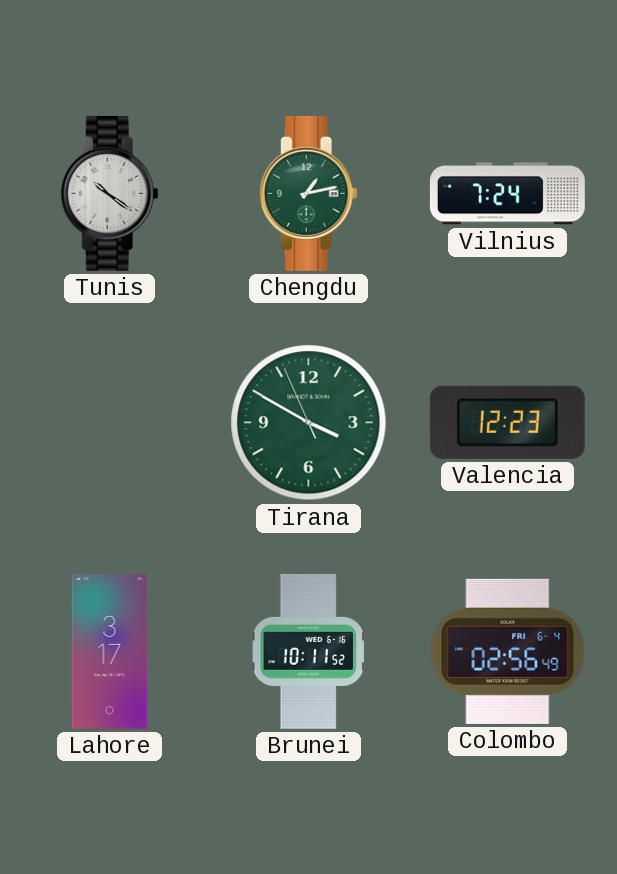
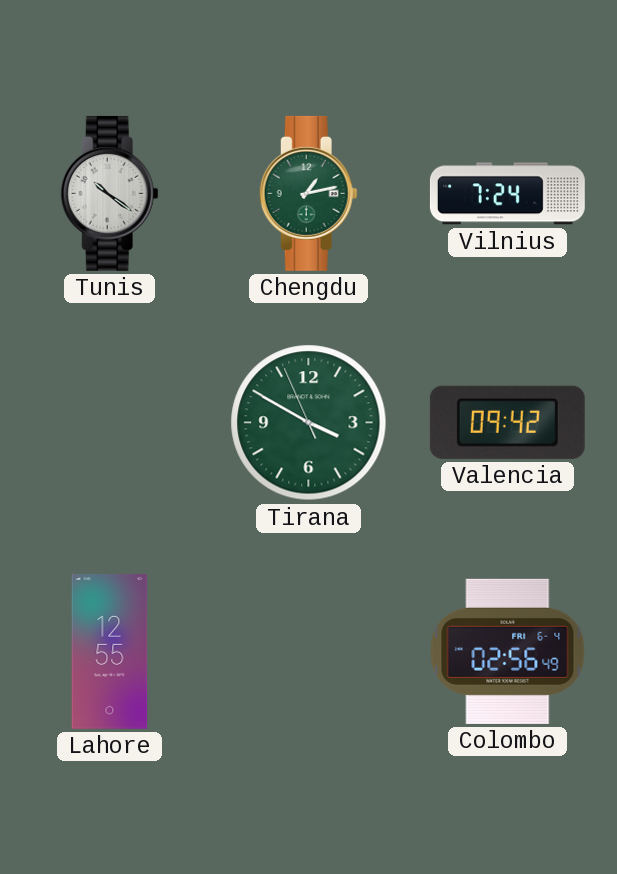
Valencia: 12:23 -> 09:42
Lahore: 3:17 -> 12:55
Brunei: 10:11 -> none
